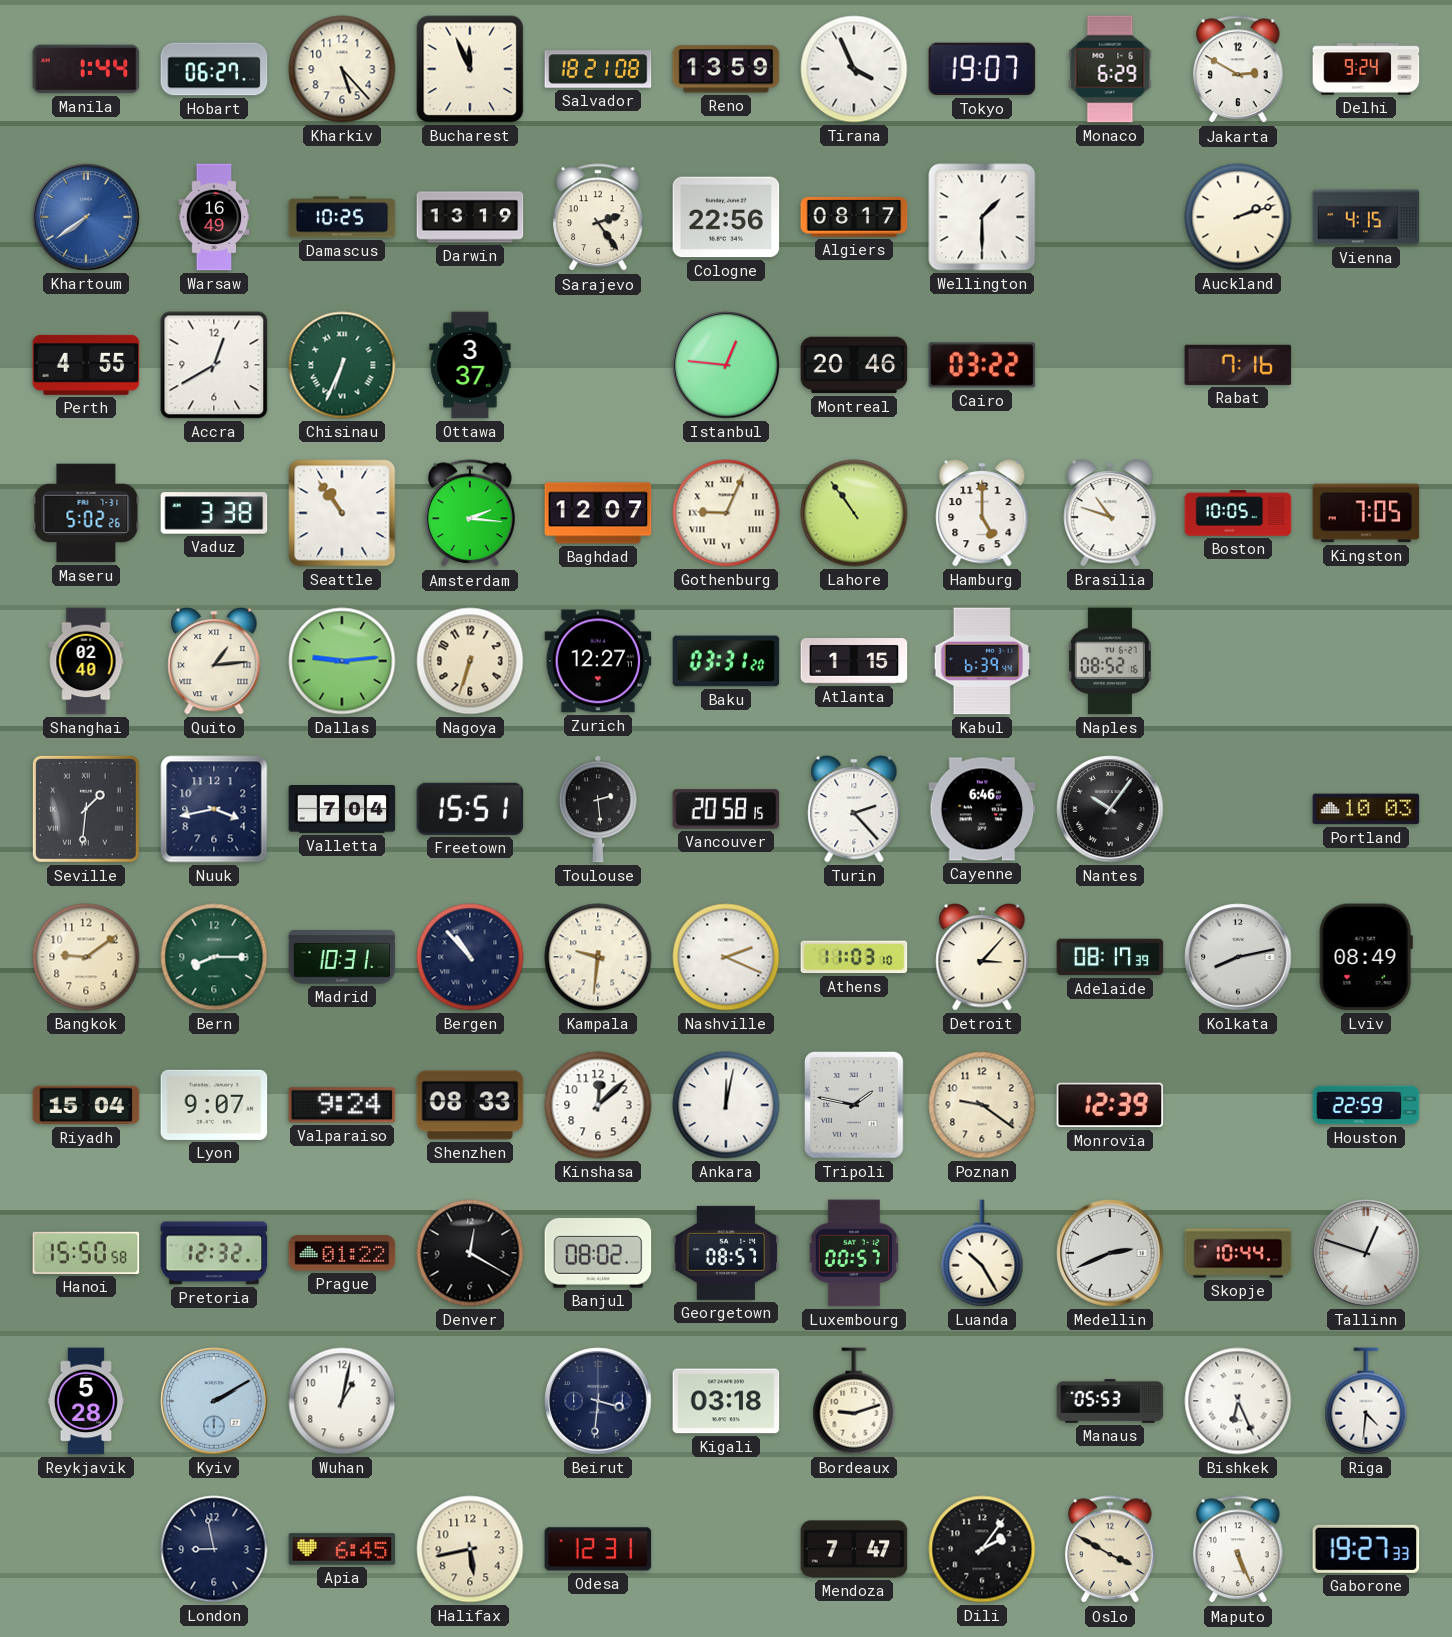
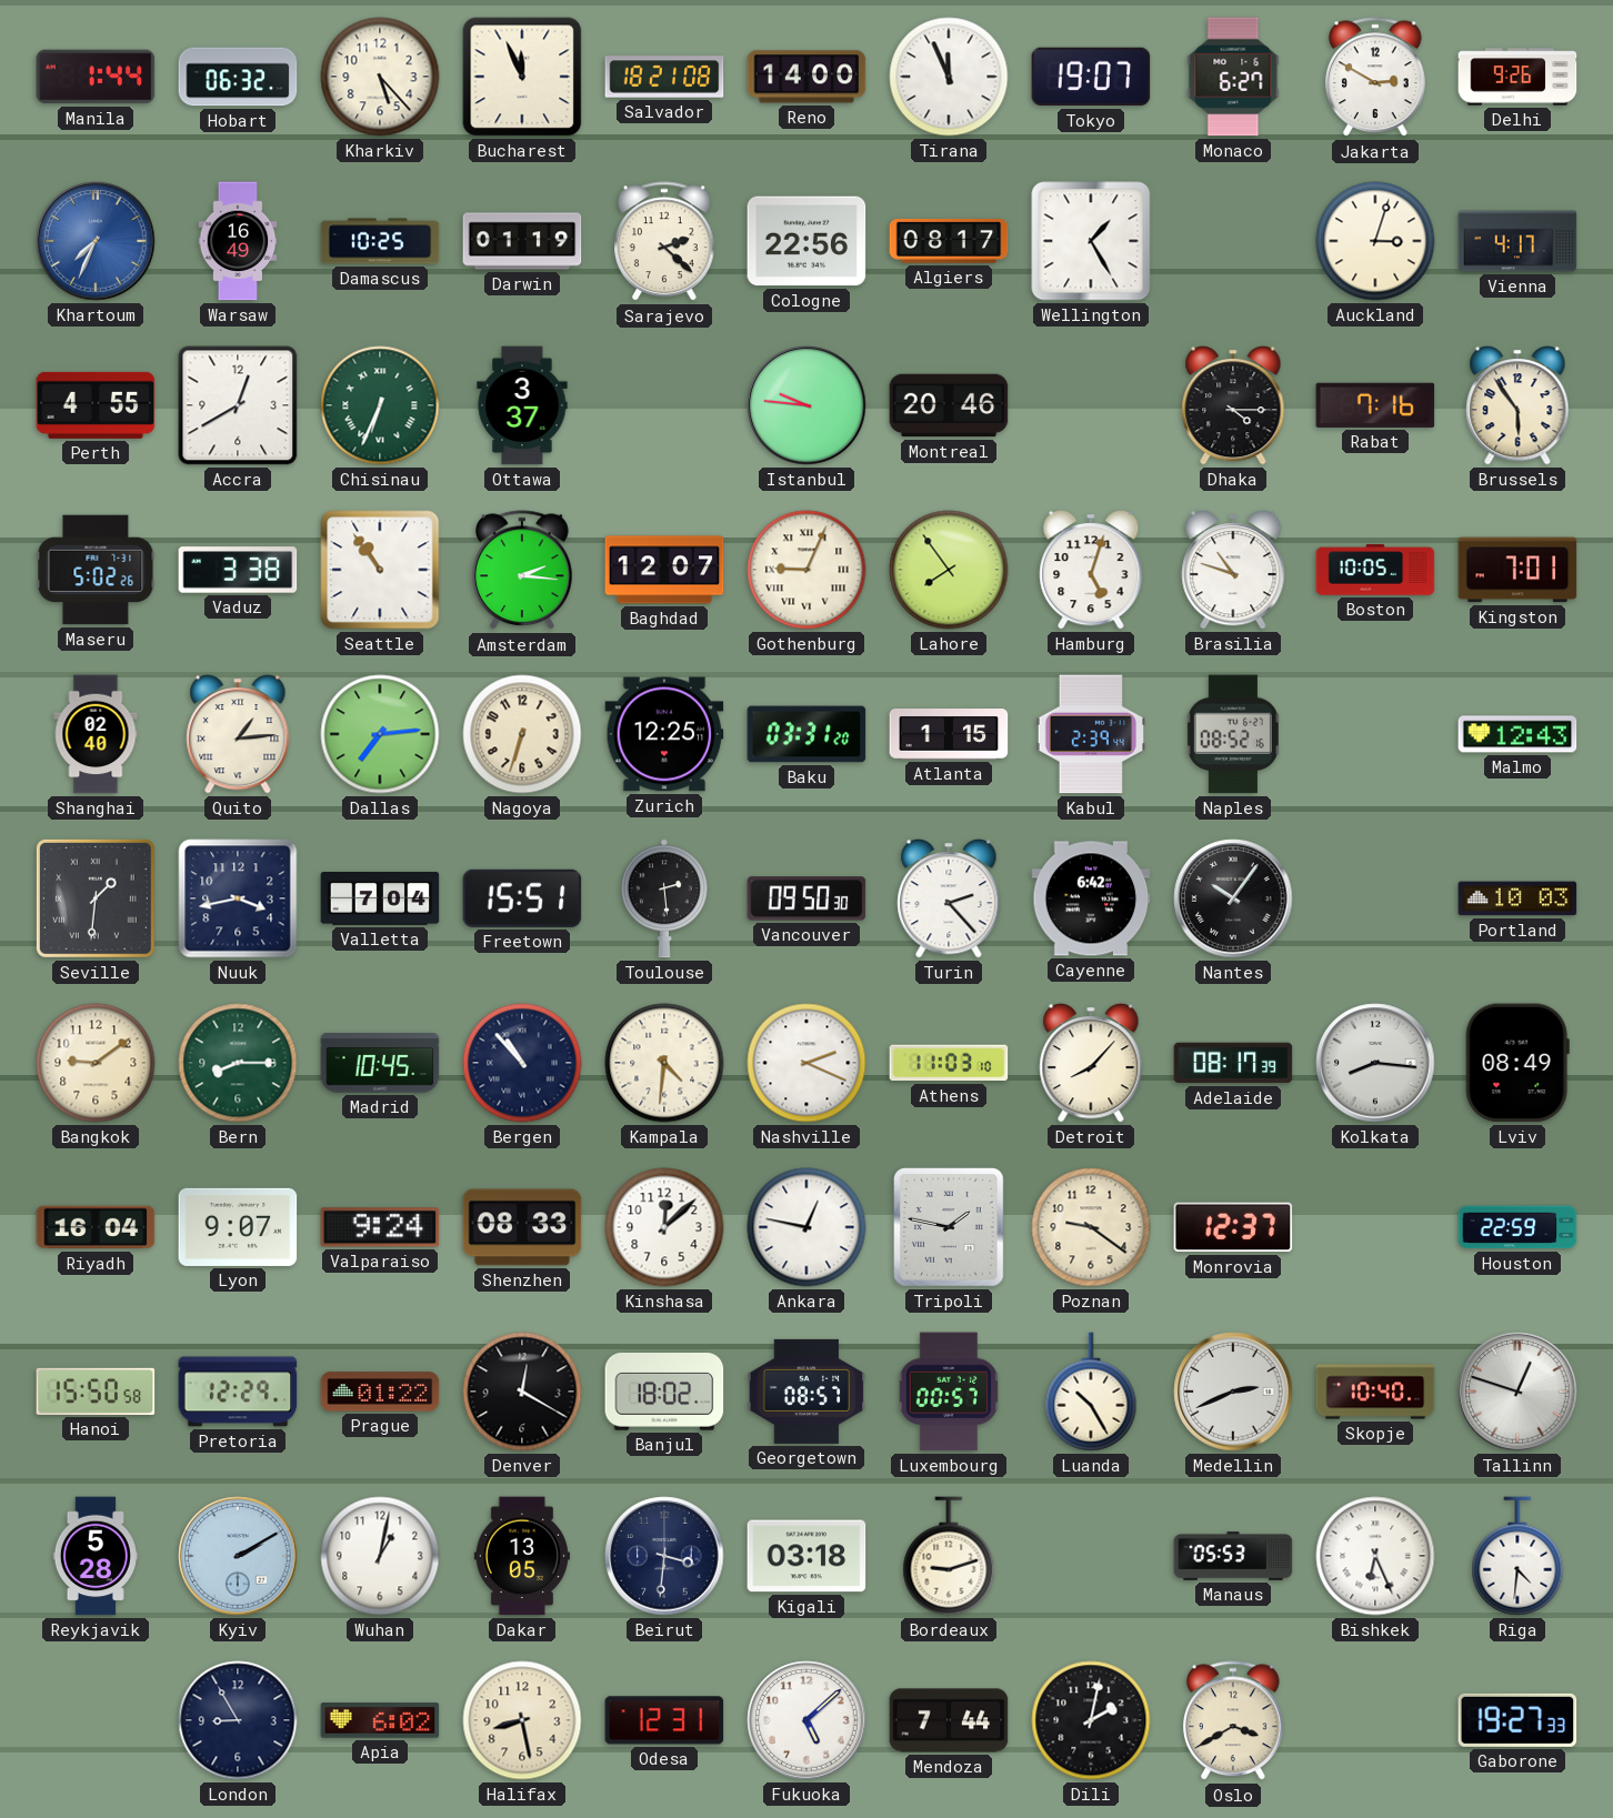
Hobart: 06:27 -> 06:32
Reno: 13:59 -> 14:00
Tirana: 3:56 -> 11:56
Monaco: 6:29 -> 6:27
Delhi: 9:24 -> 9:26
Khartoum: 7:39 -> 7:34
Darwin: 13:19 -> 01:19
Sarajevo: 2:24 -> 2:22
Wellington: 1:30 -> 1:25
Auckland: 2:12 -> 3:03
Vienna: 4:15 -> 4:17
Istanbul: 12:46 -> 9:46
Cairo: 03:22 -> none
Dhaka: none -> 4:15
Brussels: none -> 5:54
Lahore: 10:54 -> 7:54
Hamburg: 5:00 -> 5:03
Kingston: 7:05 -> 7:01
Dallas: 9:14 -> 7:14
Zurich: 12:27 -> 12:25
Kabul: 6:39 -> 2:39
Malmo: none -> 12:43
Vancouver: 20:58 -> 09:50
Cayenne: 6:46 -> 6:42
Madrid: 10:31 -> 10:45
Kampala: 9:31 -> 4:31
Detroit: 3:07 -> 8:07
Kolkata: 8:13 -> 8:16
Riyadh: 15:04 -> 16:04
Ankara: 12:02 -> 12:47
Monrovia: 12:39 -> 12:37
Pretoria: 12:32 -> 12:29
Banjul: 08:02 -> 18:02
Skopje: 10:44 -> 10:40
Dakar: none -> 13:05
London: 8:58 -> 8:55
Apia: 6:45 -> 6:02
Halifax: 5:43 -> 8:28
Fukuoka: none -> 5:08
Mendoza: 7:47 -> 7:44
Dili: 2:06 -> 2:02
Oslo: 3:50 -> 3:40
Maputo: 5:26 -> none
